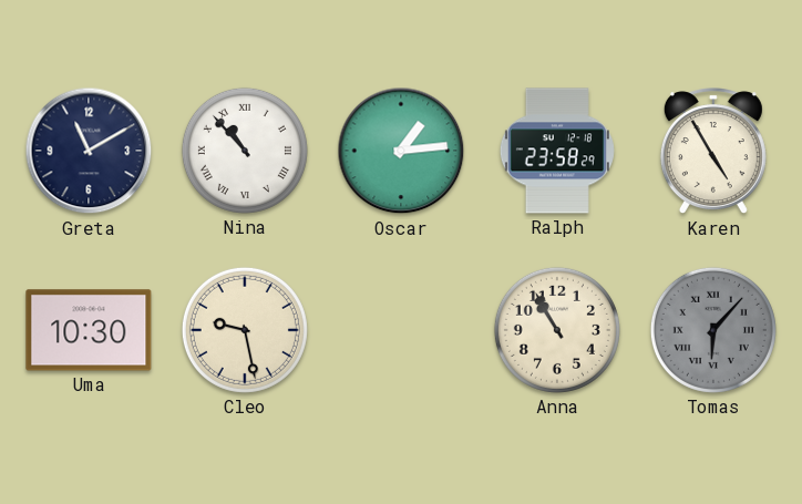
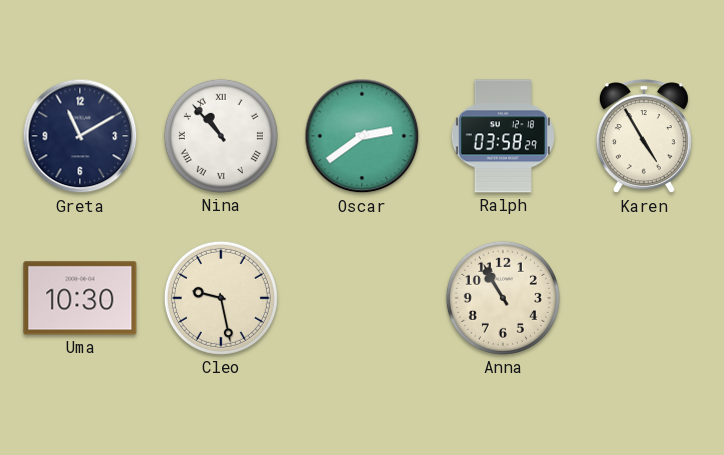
Oscar: 1:14 -> 2:39
Ralph: 23:58 -> 03:58
Tomas: 6:07 -> none
